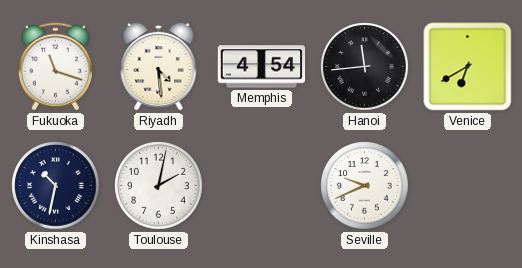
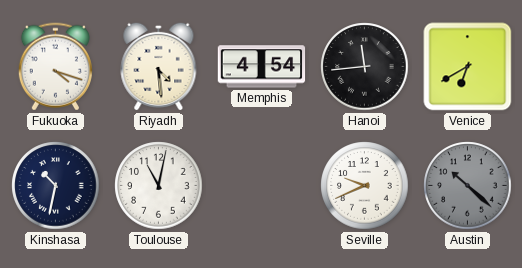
Fukuoka: 11:18 -> 4:18
Toulouse: 2:02 -> 11:02
Austin: none -> 10:22
